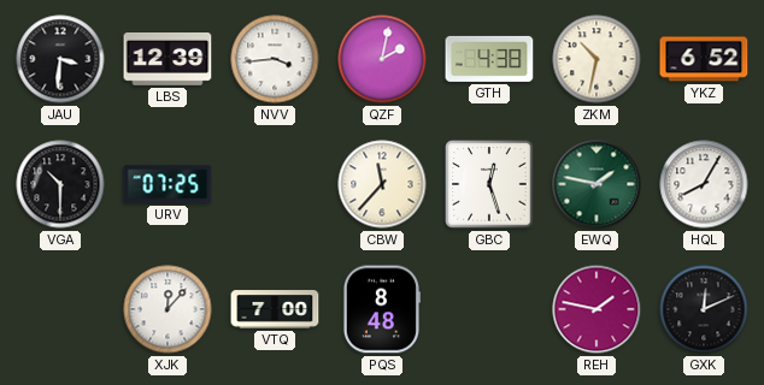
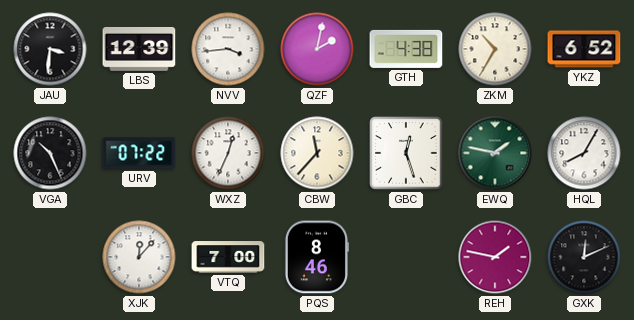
ZKM: 10:32 -> 10:35
VGA: 10:30 -> 10:26
URV: 07:25 -> 07:22
WXZ: none -> 12:34
PQS: 8:48 -> 8:46
